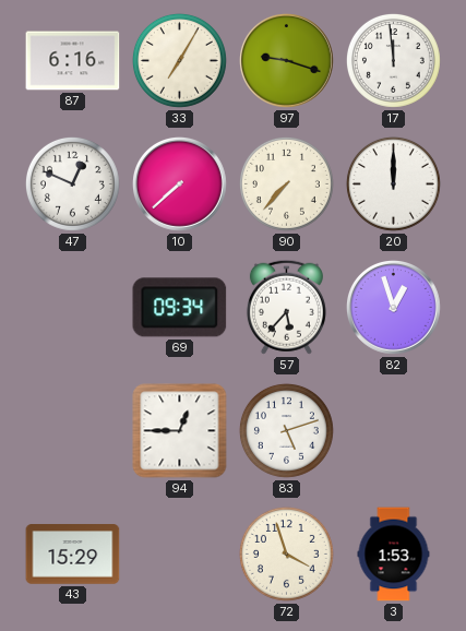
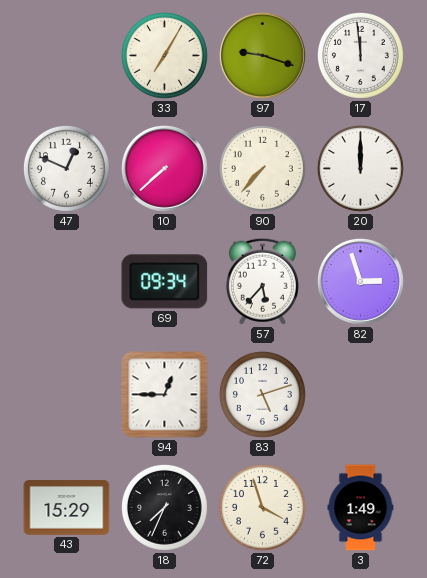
87: 6:16 -> none
82: 12:57 -> 2:57
18: none -> 7:34
3: 1:53 -> 1:49
